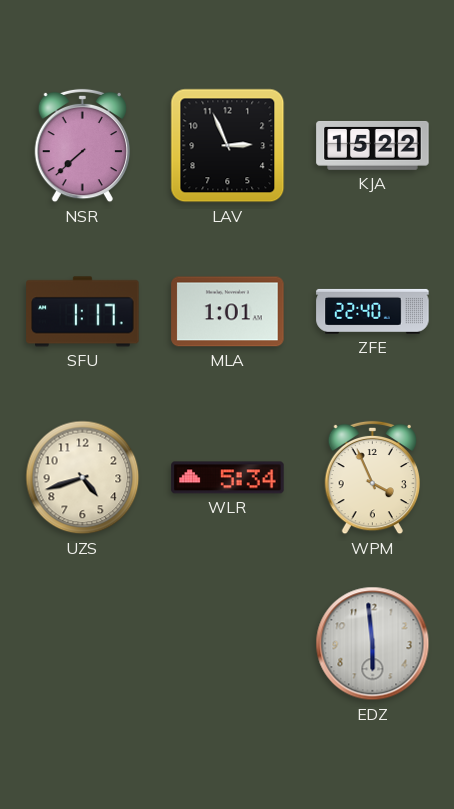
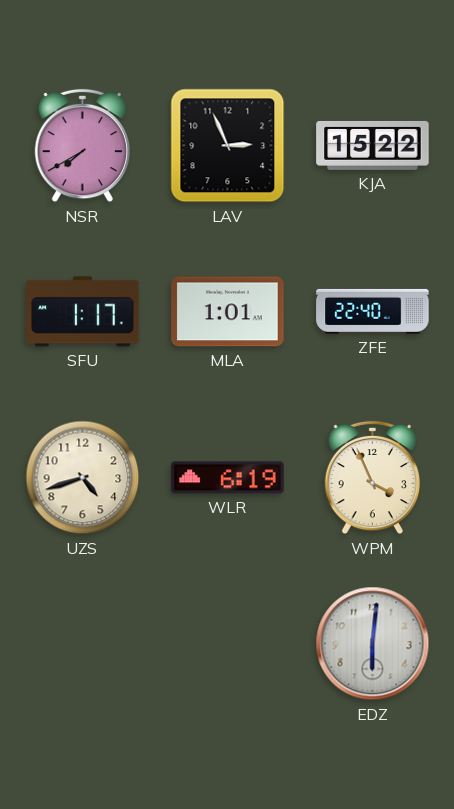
NSR: 7:38 -> 7:40
WLR: 5:34 -> 6:19
EDZ: 5:59 -> 6:01
